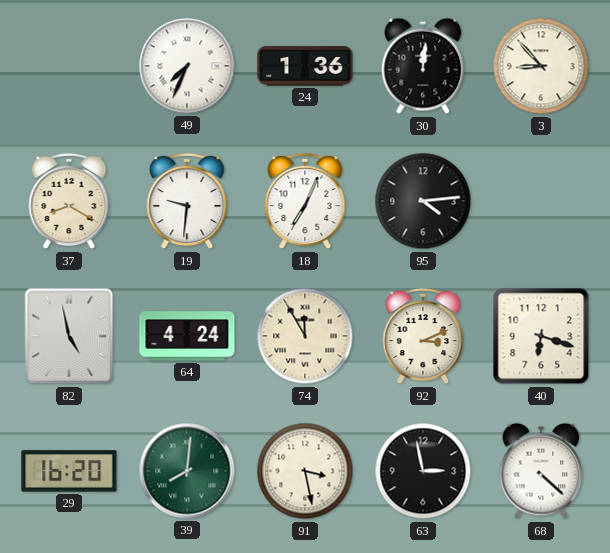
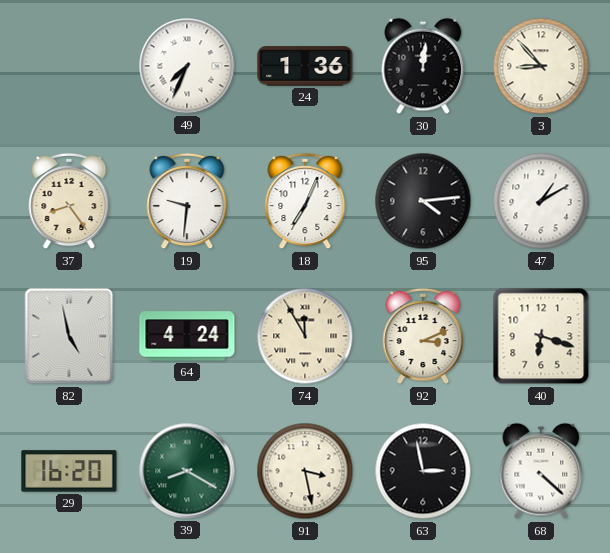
37: 8:20 -> 8:24
47: none -> 1:10
39: 8:01 -> 8:20
